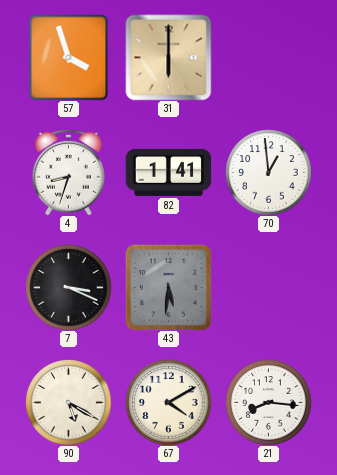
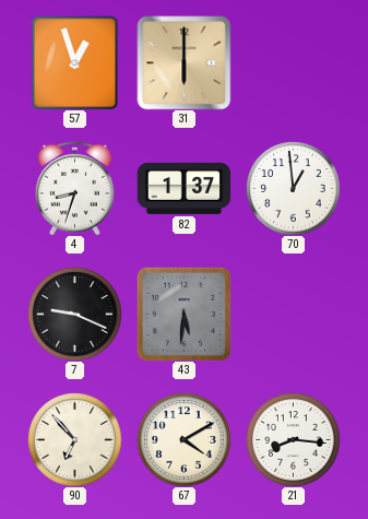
57: 3:57 -> 12:57
82: 1:41 -> 1:37
7: 3:19 -> 9:19
90: 5:20 -> 6:53
